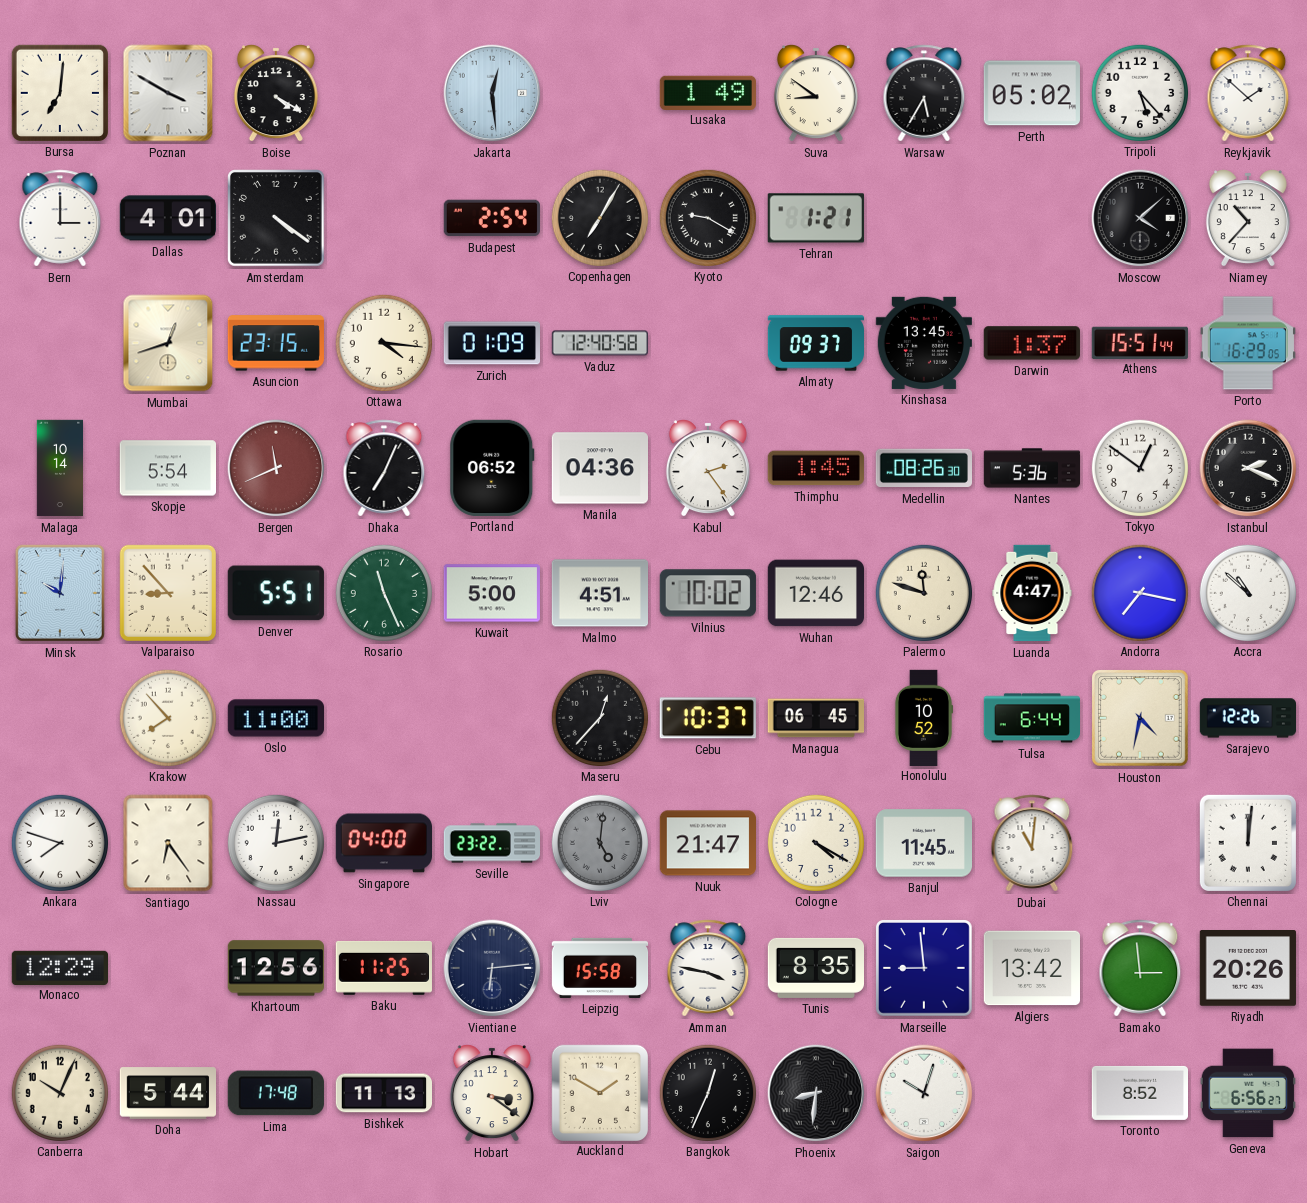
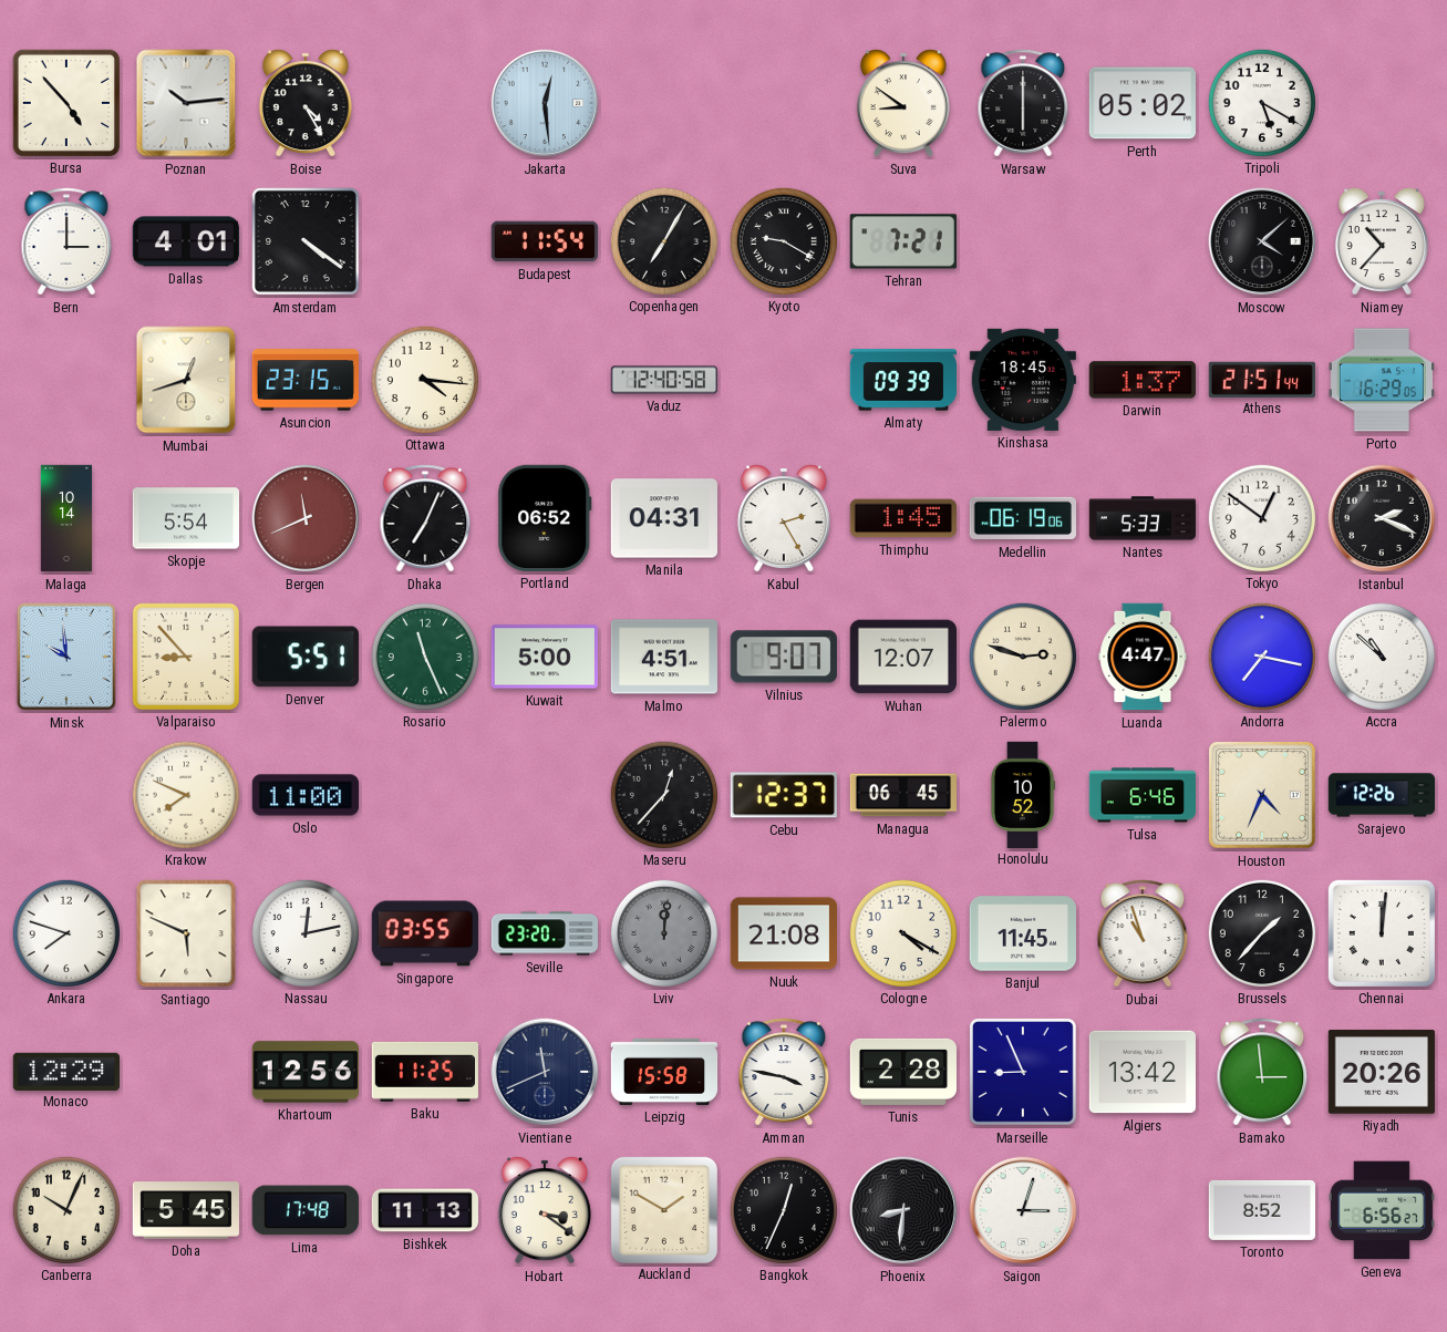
Bursa: 7:01 -> 4:53
Poznan: 3:50 -> 10:14
Boise: 4:20 -> 4:25
Lusaka: 1:49 -> none
Warsaw: 5:35 -> 6:00
Tripoli: 5:23 -> 5:20
Reykjavik: 1:52 -> none
Budapest: 2:54 -> 11:54
Tehran: 1:21 -> 7:21
Zurich: 01:09 -> none
Almaty: 09:37 -> 09:39
Kinshasa: 13:45 -> 18:45
Athens: 15:51 -> 21:51
Manila: 04:36 -> 04:31
Kabul: 2:24 -> 2:25
Medellin: 08:26 -> 06:19
Nantes: 5:36 -> 5:33
Minsk: 10:01 -> 9:59
Vilnius: 10:02 -> 9:07
Wuhan: 12:46 -> 12:07
Palermo: 11:48 -> 2:48
Krakow: 7:53 -> 7:49
Cebu: 10:37 -> 12:37
Tulsa: 6:44 -> 6:46
Houston: 4:32 -> 4:34
Santiago: 6:24 -> 5:49
Singapore: 04:00 -> 03:55
Seville: 23:22 -> 23:20
Lviv: 5:01 -> 12:01
Nuuk: 21:47 -> 21:08
Dubai: 11:01 -> 10:57
Brussels: none -> 1:37
Vientiane: 6:14 -> 11:41
Tunis: 8:35 -> 2:28
Marseille: 8:59 -> 8:56
Doha: 5:44 -> 5:45
Saigon: 10:03 -> 3:03
